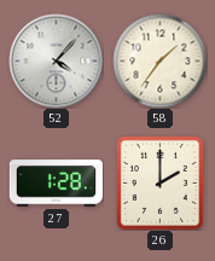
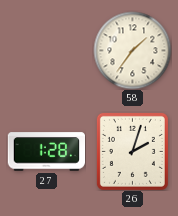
52: 4:07 -> none
26: 2:00 -> 2:03
